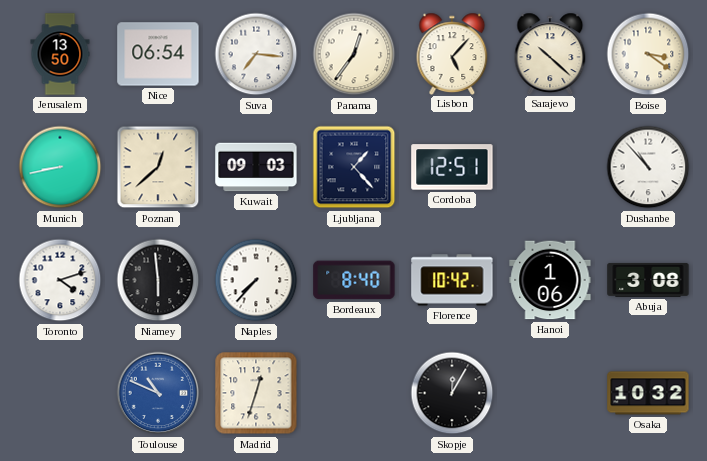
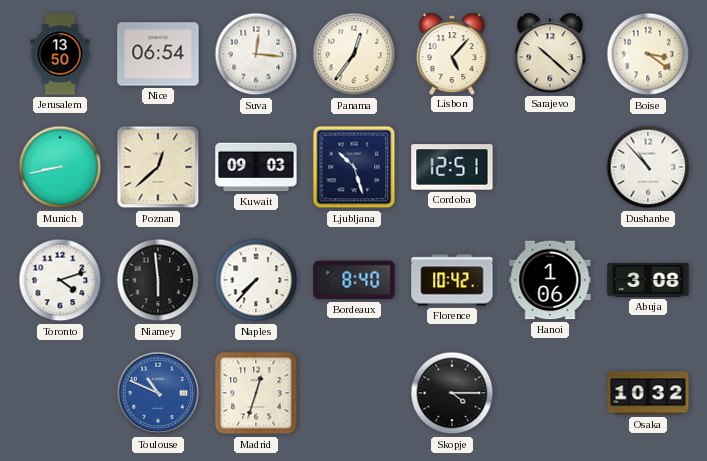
Suva: 7:16 -> 12:16
Ljubljana: 1:23 -> 10:27
Skopje: 12:05 -> 4:15
